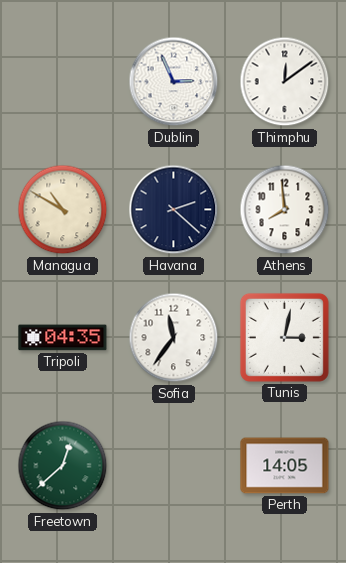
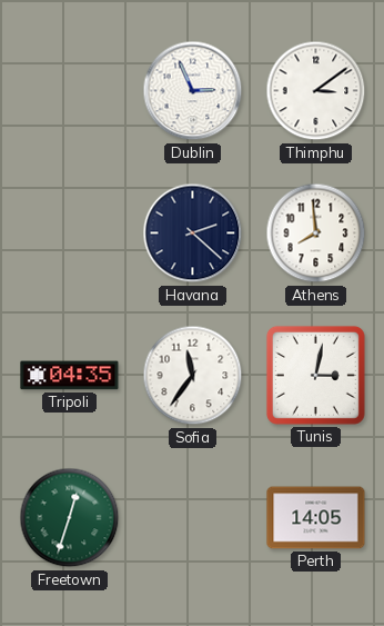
Thimphu: 12:09 -> 3:09
Managua: 10:50 -> none
Freetown: 12:38 -> 12:33
